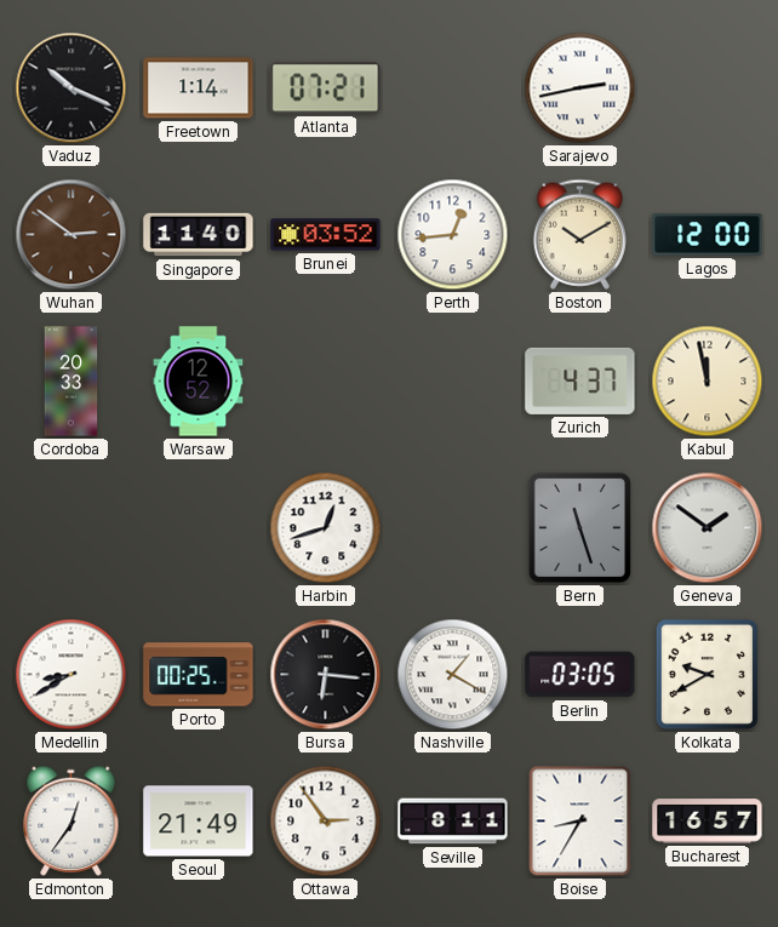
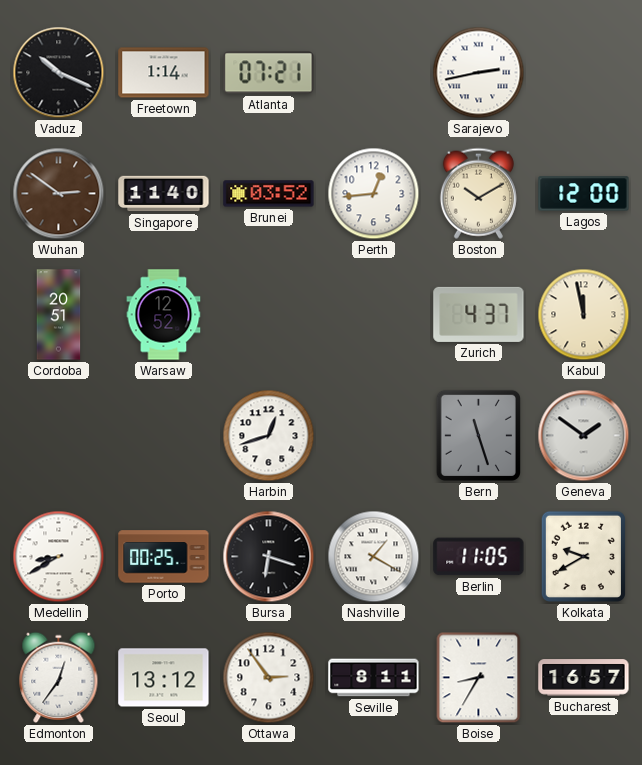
Cordoba: 20:33 -> 20:51
Bursa: 6:16 -> 6:18
Berlin: 03:05 -> 11:05
Seoul: 21:49 -> 13:12
